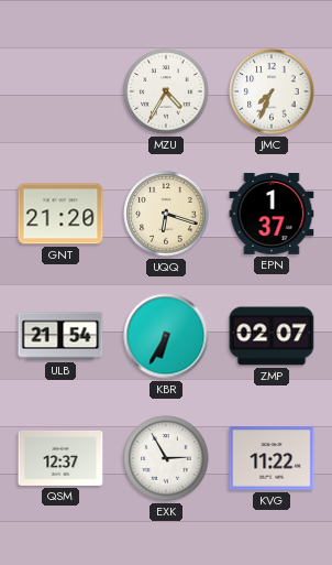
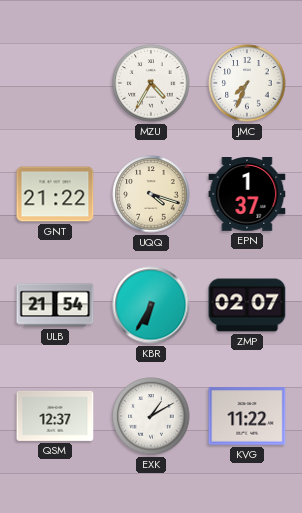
GNT: 21:20 -> 21:22
UQQ: 6:18 -> 4:18
EXK: 2:55 -> 1:10
